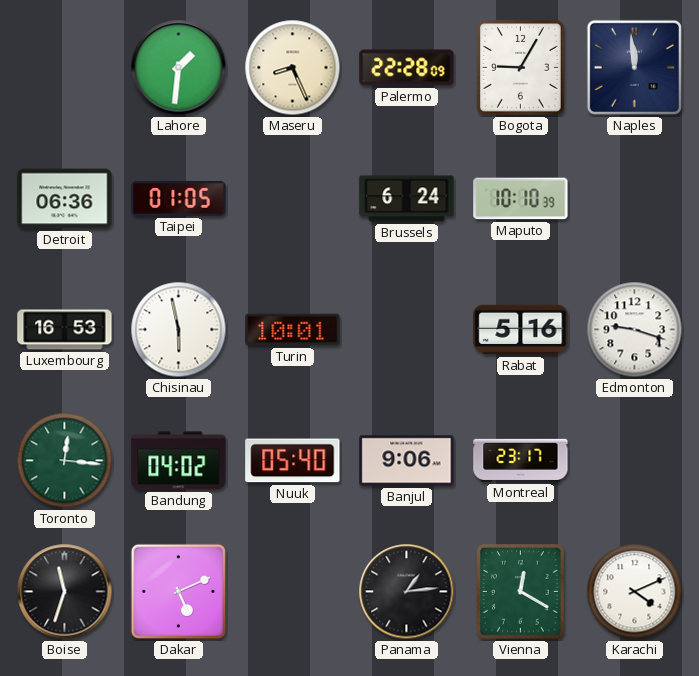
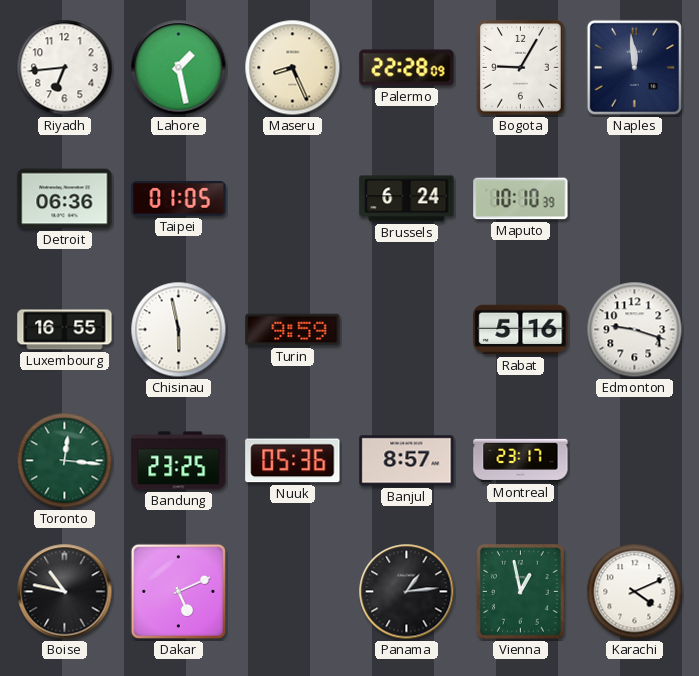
Riyadh: none -> 6:44
Lahore: 1:31 -> 1:28
Luxembourg: 16:53 -> 16:55
Turin: 10:01 -> 9:59
Bandung: 04:02 -> 23:25
Nuuk: 05:40 -> 05:36
Banjul: 9:06 -> 8:57
Boise: 11:33 -> 10:47
Vienna: 12:20 -> 12:58
